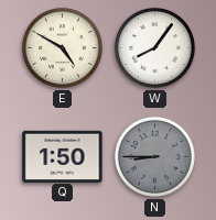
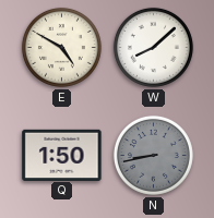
W: 8:06 -> 8:08
N: 8:45 -> 8:43
